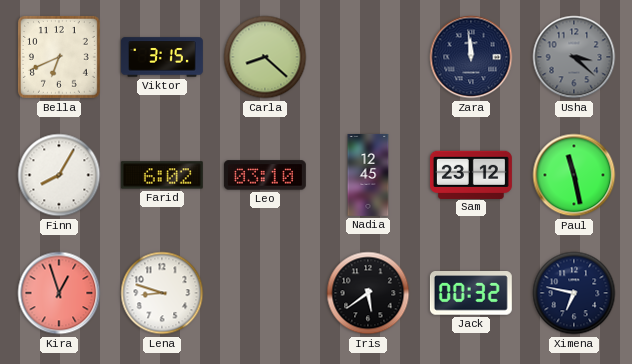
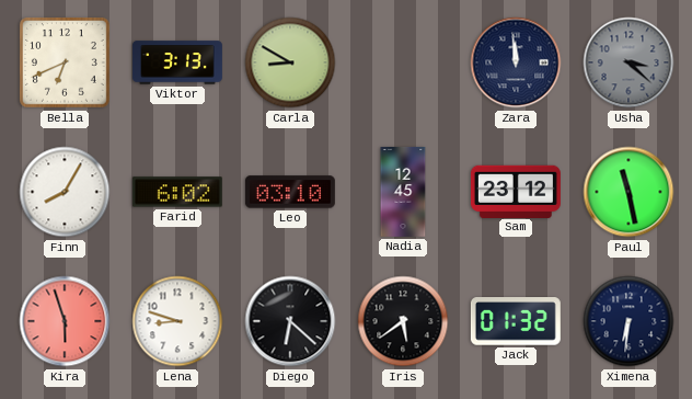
Viktor: 3:15 -> 3:13
Carla: 8:22 -> 8:50
Kira: 12:57 -> 5:57
Diego: none -> 6:22
Jack: 00:32 -> 01:32
Ximena: 6:47 -> 6:31
